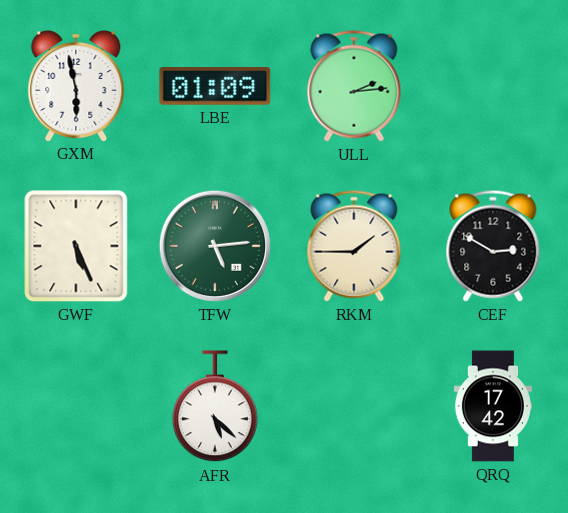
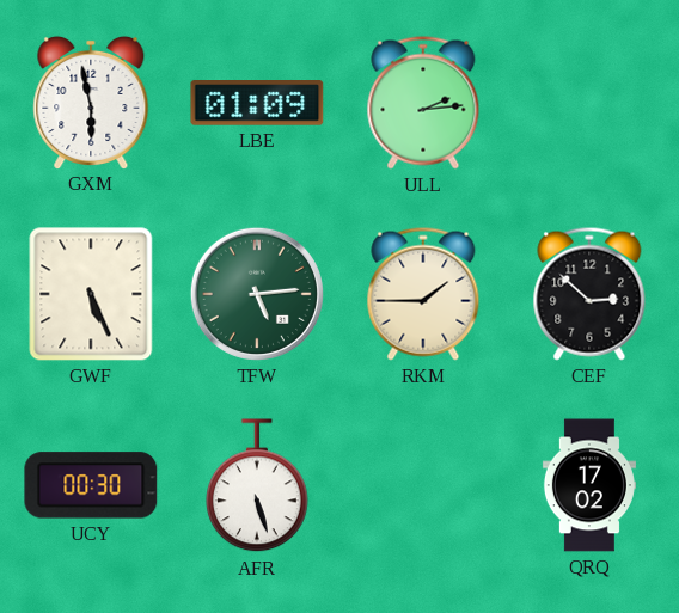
CEF: 2:50 -> 2:52
UCY: none -> 00:30
AFR: 5:22 -> 5:27
QRQ: 17:42 -> 17:02
